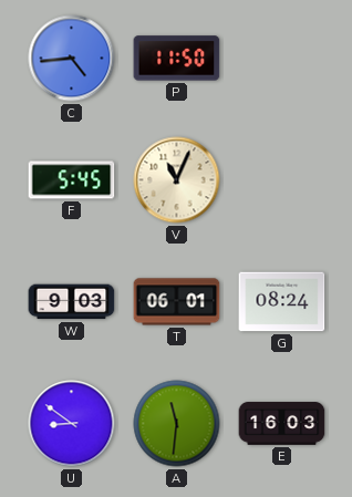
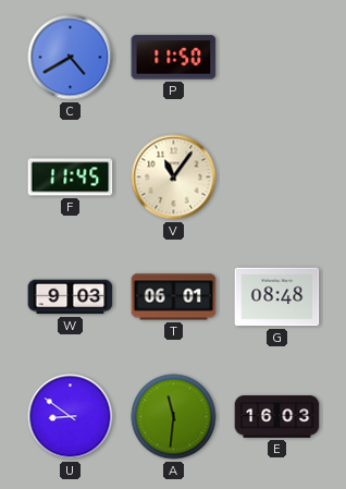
C: 4:44 -> 4:40
F: 5:45 -> 11:45
V: 11:04 -> 11:06
G: 08:24 -> 08:48
